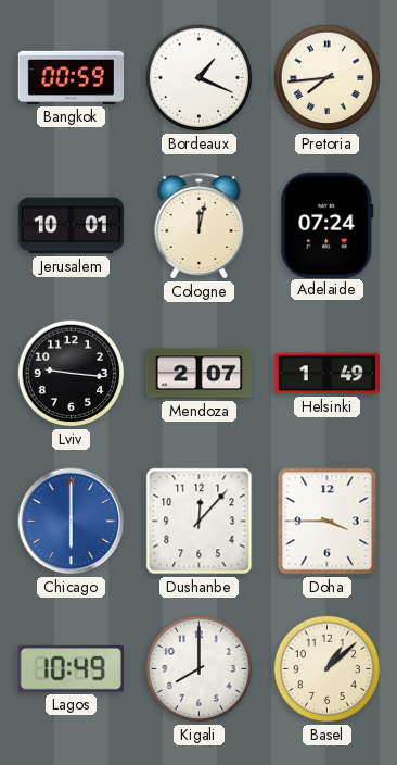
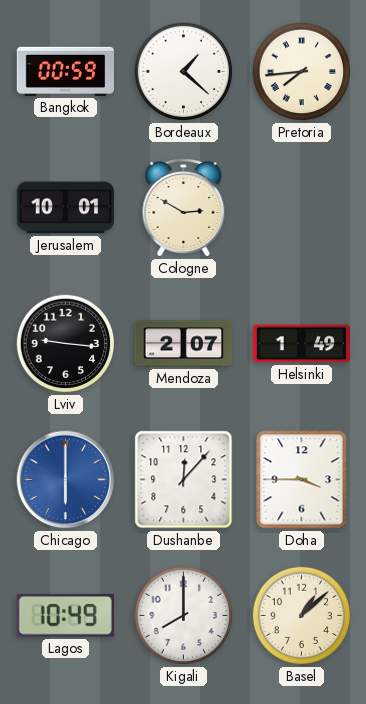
Bordeaux: 1:19 -> 1:22
Cologne: 12:02 -> 2:50
Adelaide: 07:24 -> none
